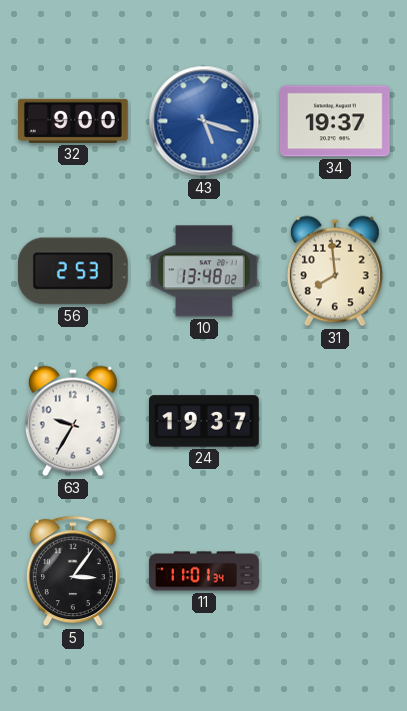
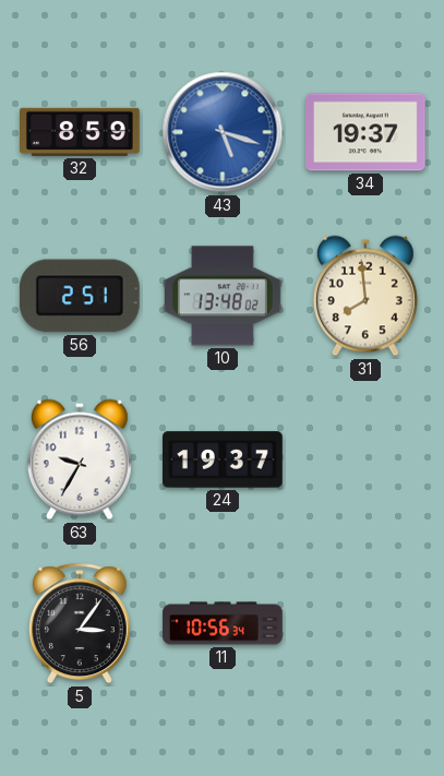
32: 9:00 -> 8:59
56: 2:53 -> 2:51
11: 11:01 -> 10:56
